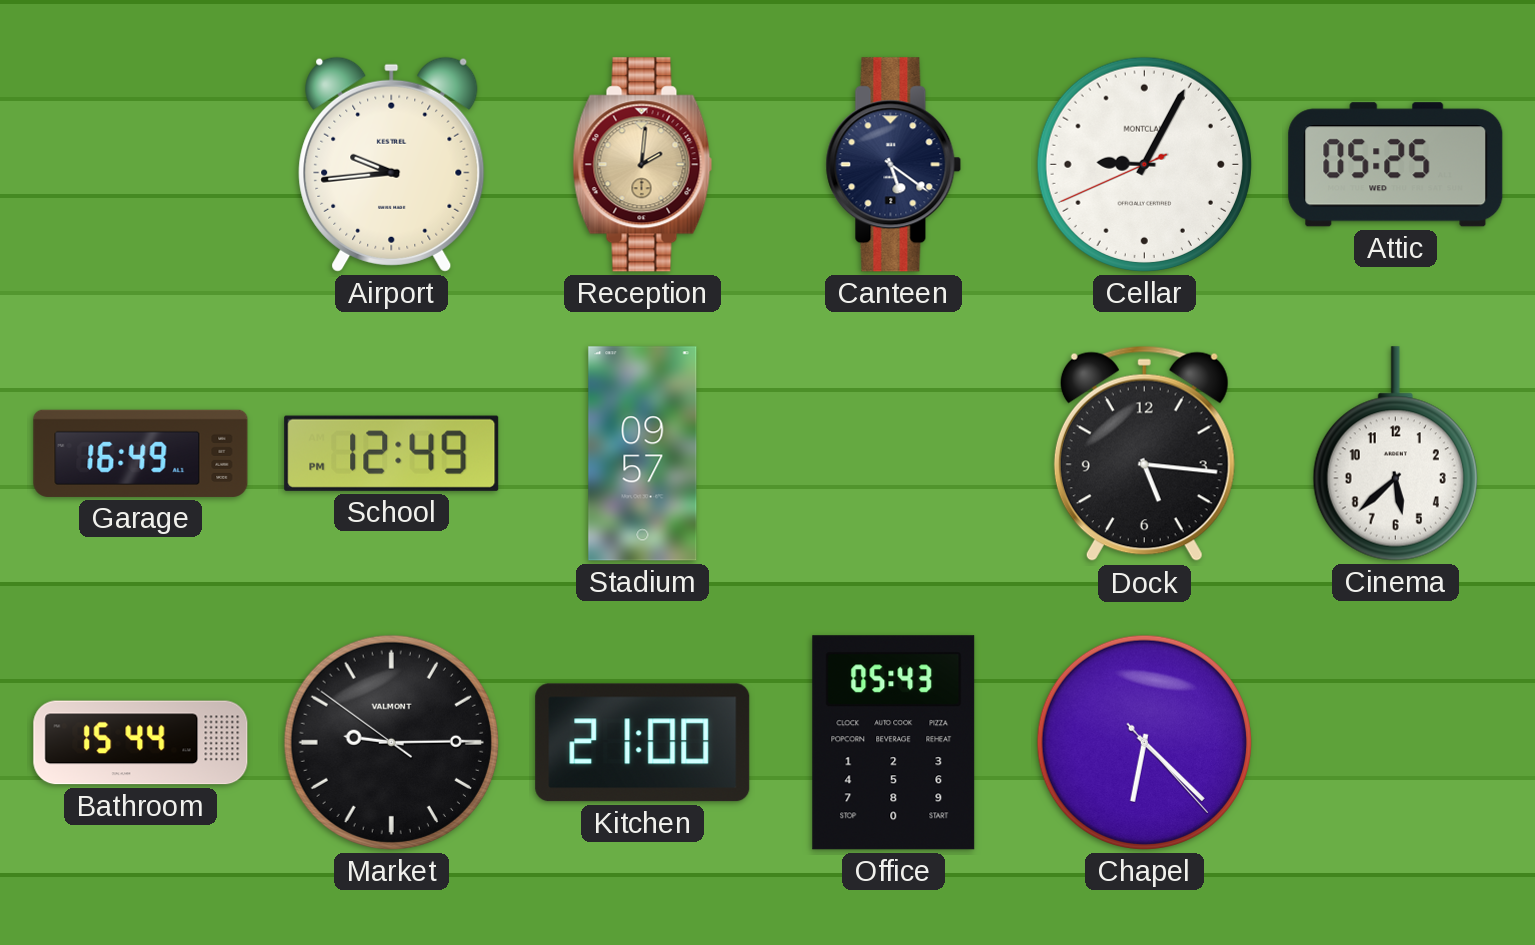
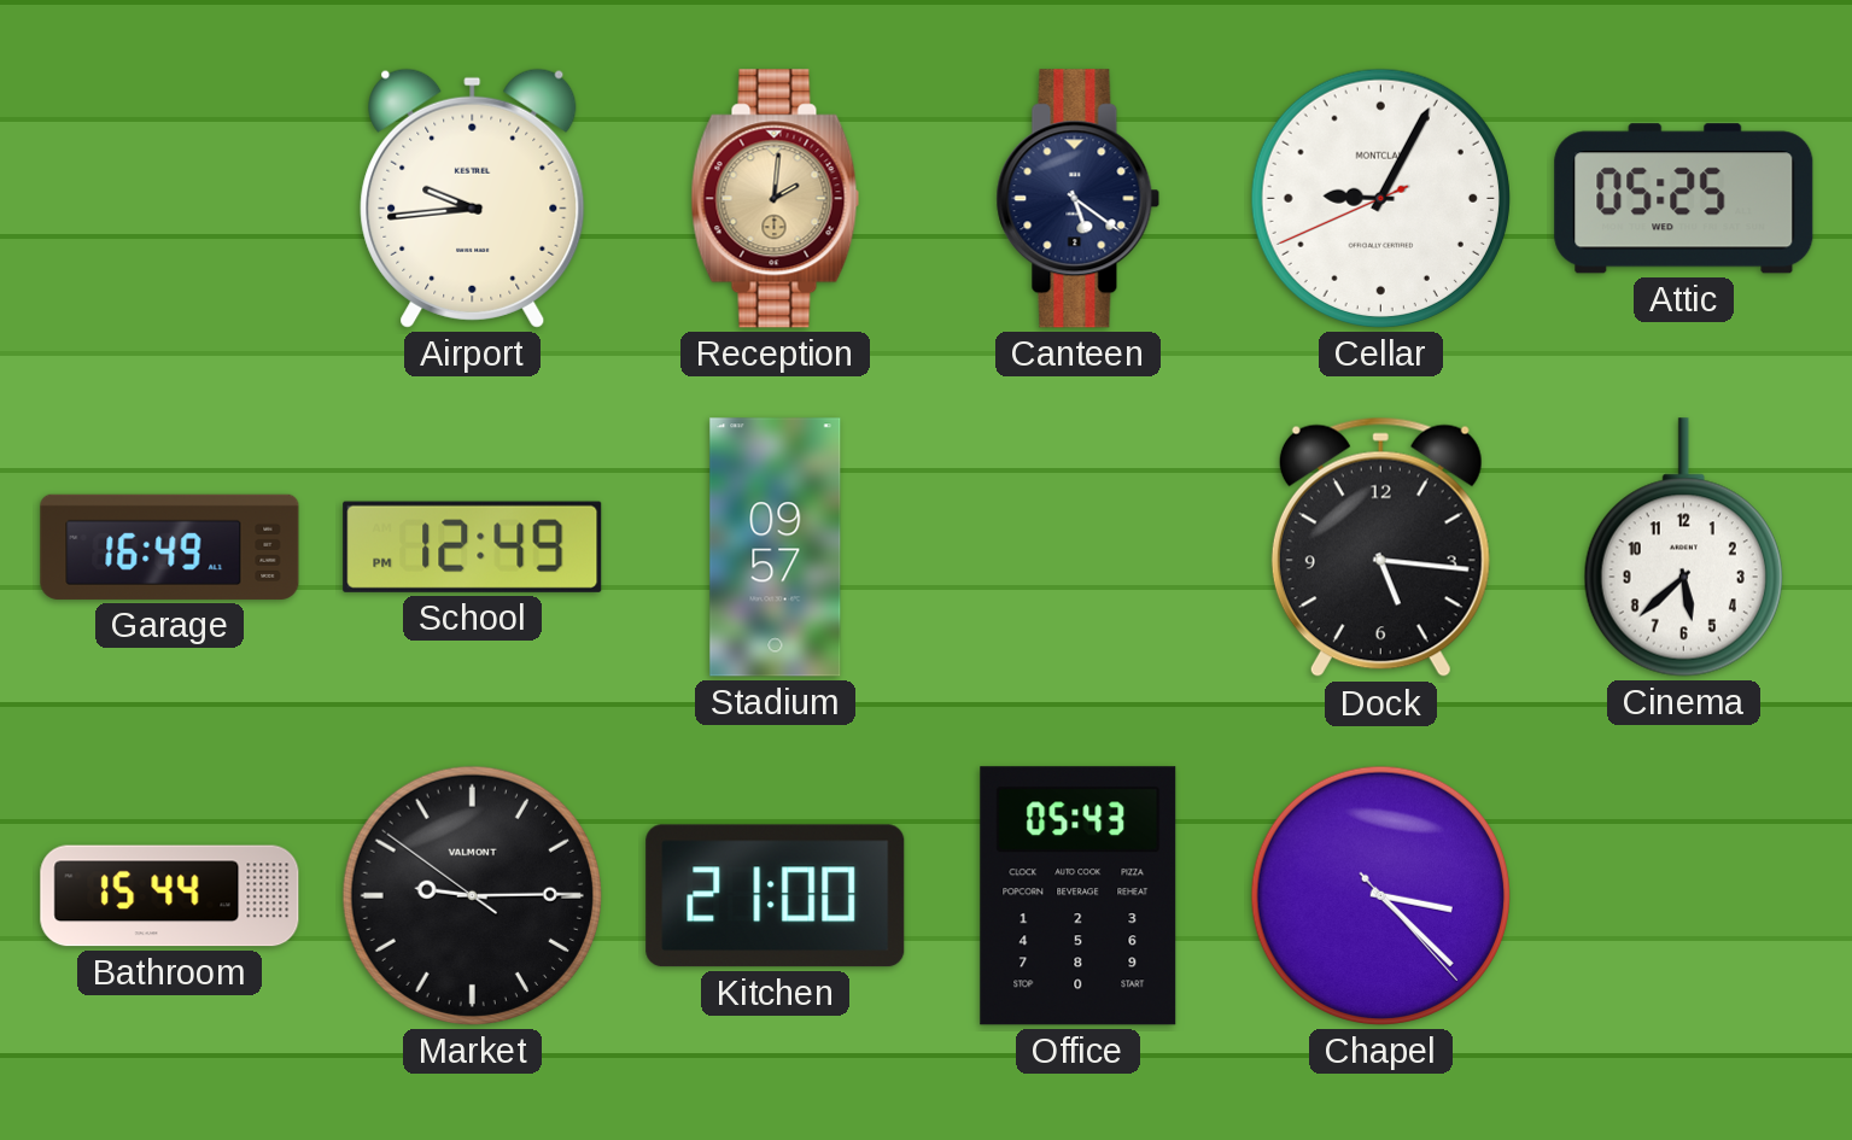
Chapel: 6:22 -> 3:22
